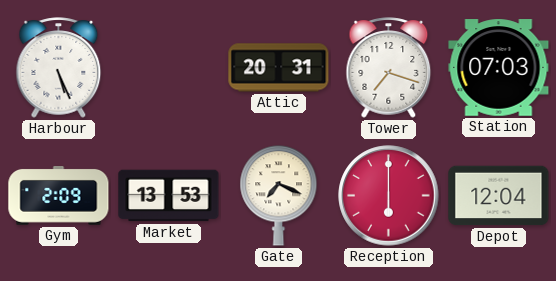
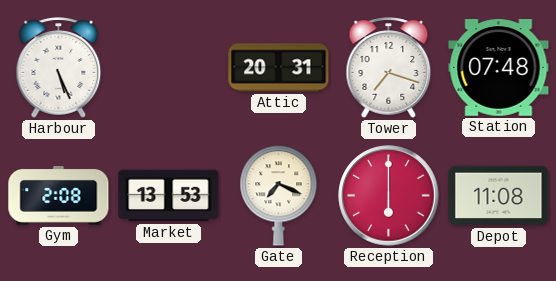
Station: 07:03 -> 07:48
Gym: 2:09 -> 2:08
Depot: 12:04 -> 11:08
